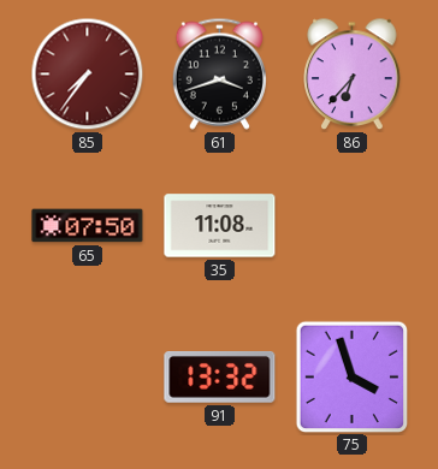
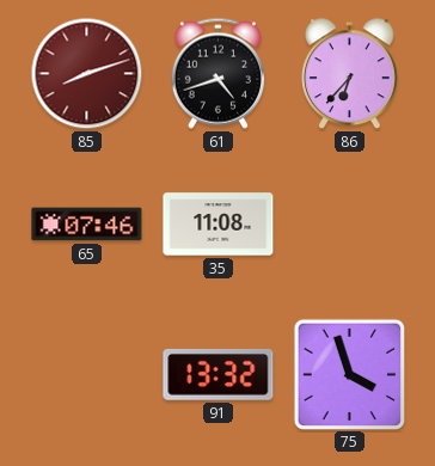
85: 7:36 -> 8:12
61: 3:42 -> 4:42
65: 07:50 -> 07:46
